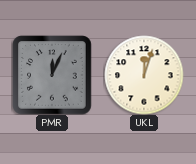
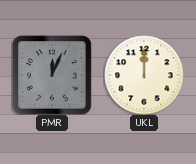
UKL: 12:03 -> 12:00
